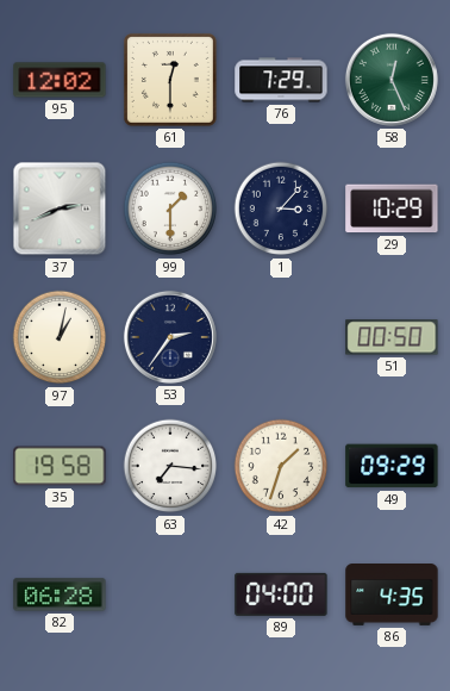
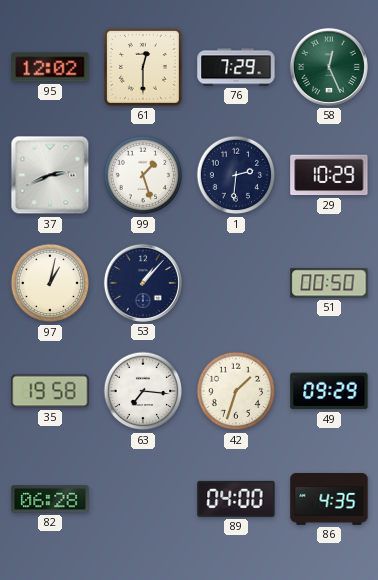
99: 1:30 -> 1:27
1: 3:07 -> 2:31
53: 2:36 -> 1:07
